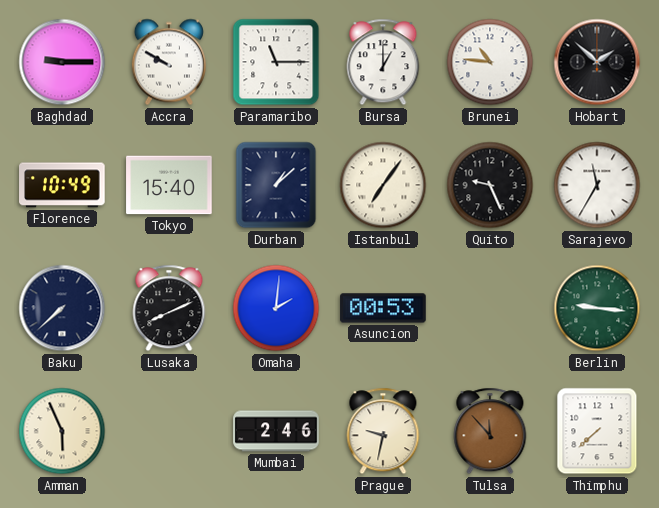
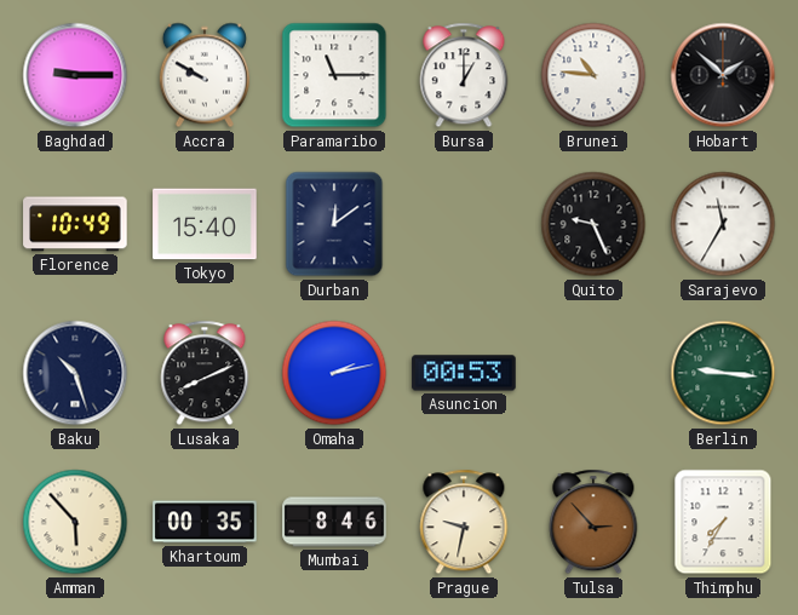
Durban: 1:08 -> 12:09
Istanbul: 7:06 -> none
Baku: 7:38 -> 10:27
Omaha: 2:01 -> 2:13
Amman: 5:56 -> 5:53
Khartoum: none -> 00:35
Mumbai: 2:46 -> 8:46
Tulsa: 11:53 -> 2:53
Thimphu: 7:38 -> 7:35
